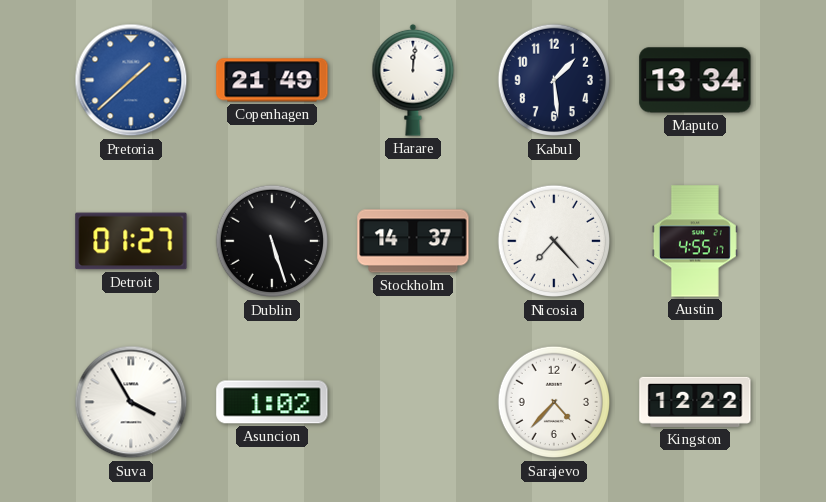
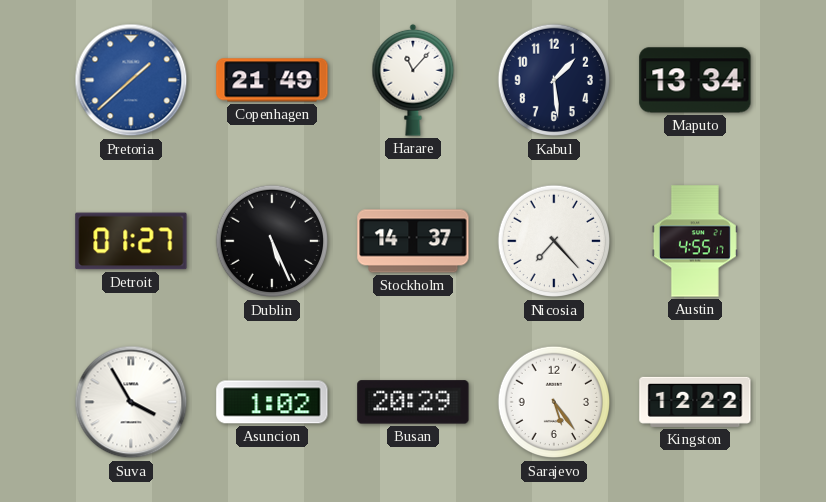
Harare: 12:01 -> 11:07
Dublin: 5:27 -> 5:26
Busan: none -> 20:29
Sarajevo: 4:37 -> 5:24
